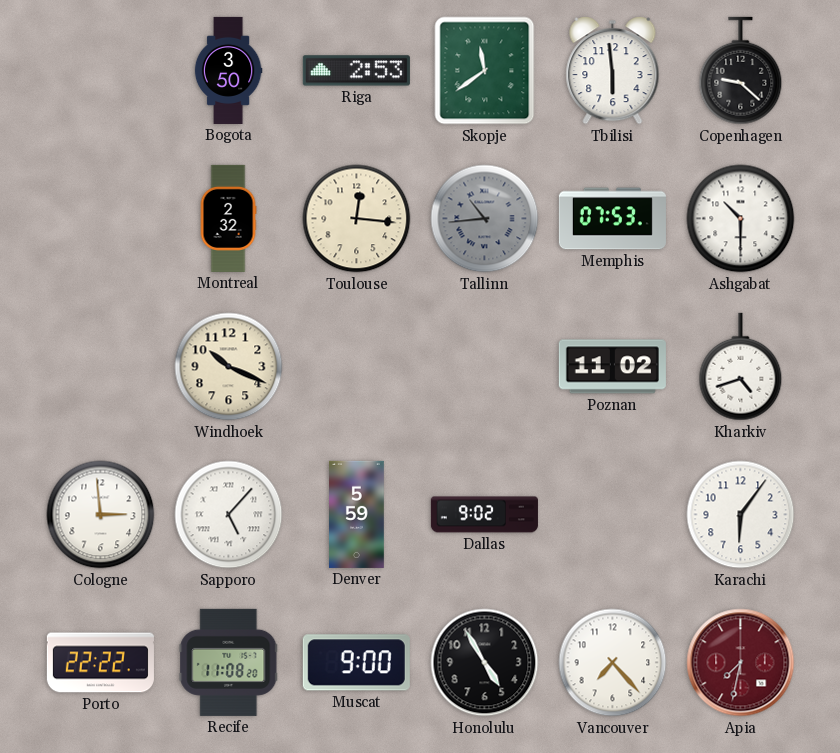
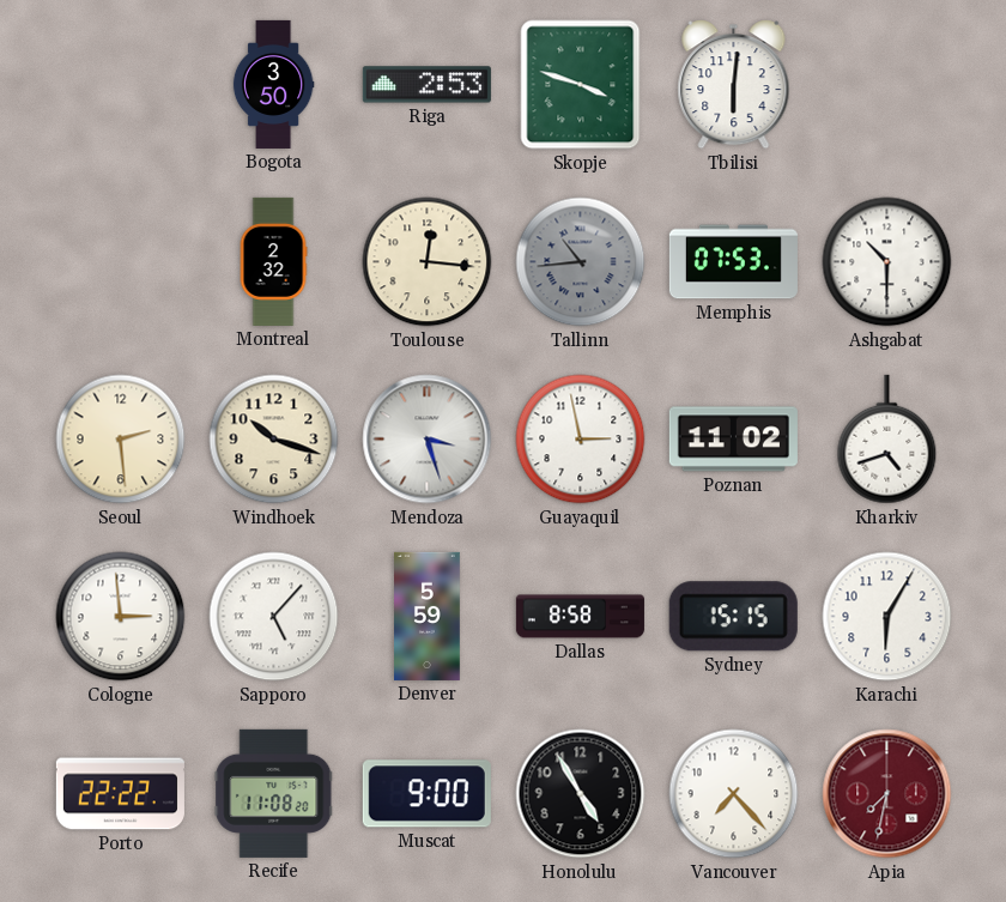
Skopje: 11:39 -> 3:48
Tbilisi: 5:59 -> 6:01
Copenhagen: 9:22 -> none
Seoul: none -> 2:29
Windhoek: 10:19 -> 10:18
Mendoza: none -> 3:27
Guayaquil: none -> 2:58
Dallas: 9:02 -> 8:58
Sydney: none -> 15:15
Karachi: 6:06 -> 6:05
